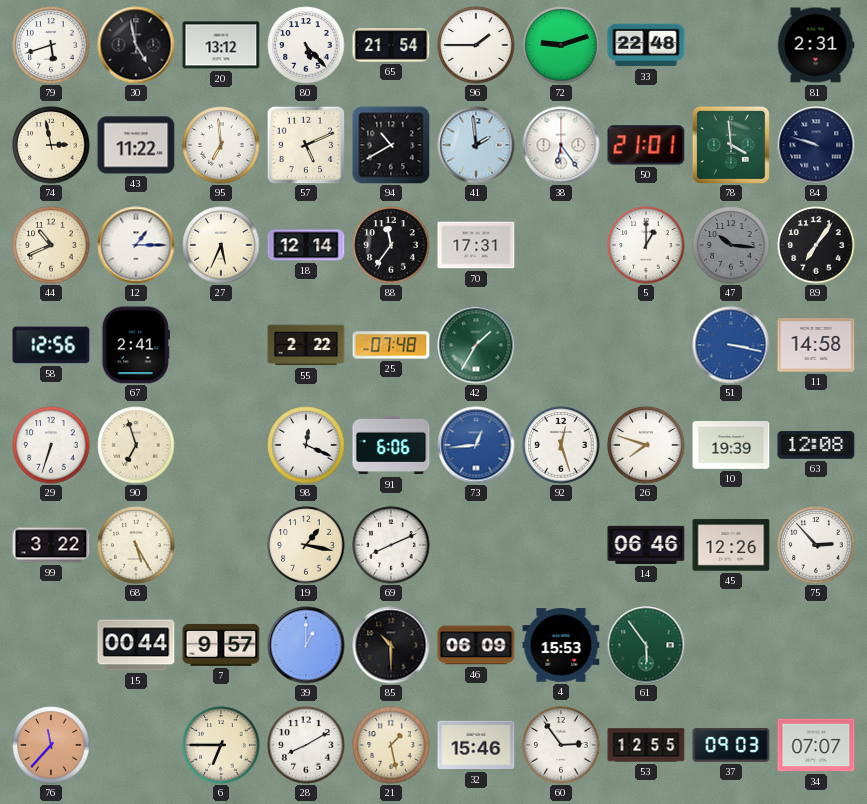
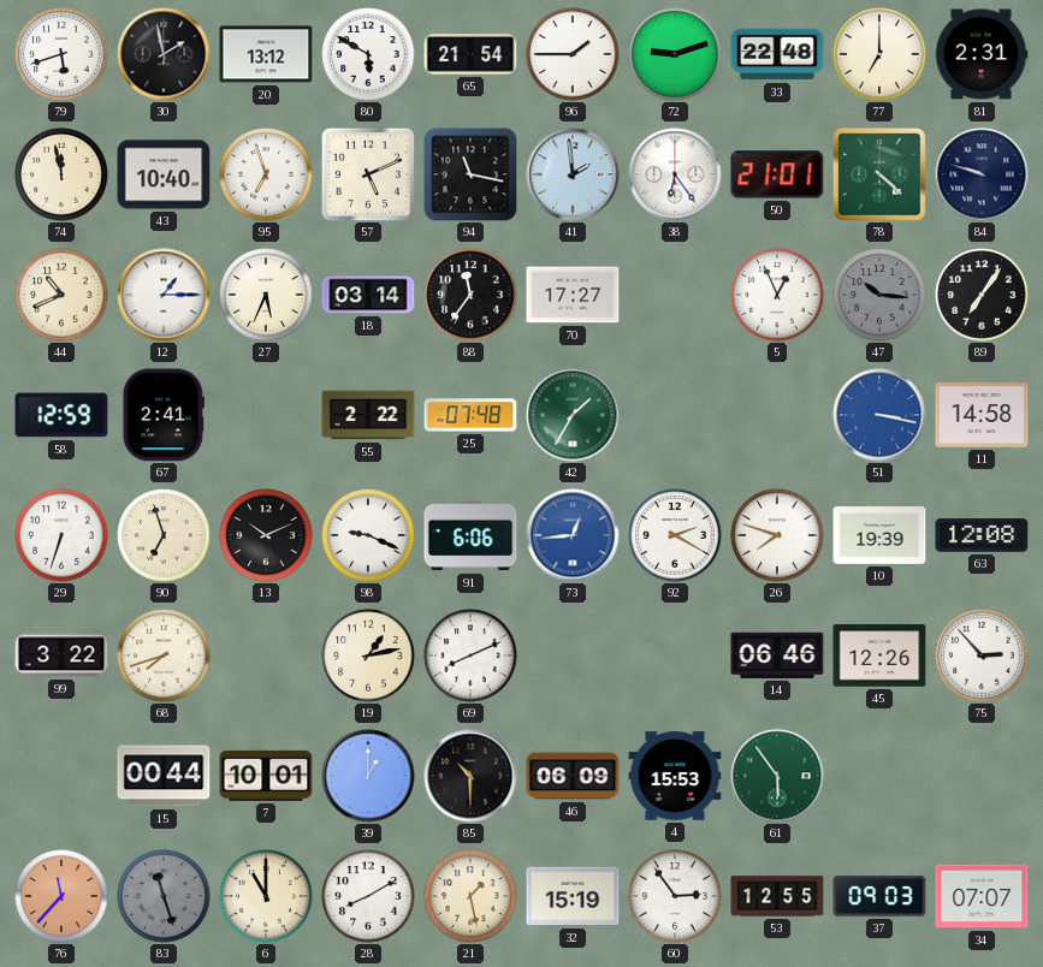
30: 4:58 -> 1:58
80: 5:23 -> 5:50
77: none -> 7:00
74: 2:58 -> 11:58
43: 11:22 -> 10:40
95: 6:59 -> 6:57
94: 10:40 -> 11:17
78: 3:59 -> 4:22
18: 12:14 -> 03:14
70: 17:31 -> 17:27
5: 1:00 -> 12:56
58: 12:56 -> 12:59
13: none -> 10:11
98: 12:19 -> 9:19
92: 12:27 -> 2:20
68: 5:25 -> 7:42
19: 1:17 -> 1:13
7: 9:57 -> 10:01
83: none -> 11:27
6: 6:45 -> 11:00
32: 15:46 -> 15:19
